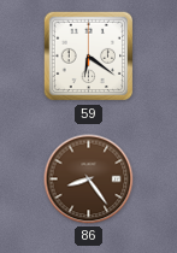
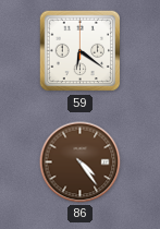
86: 8:24 -> 4:24
